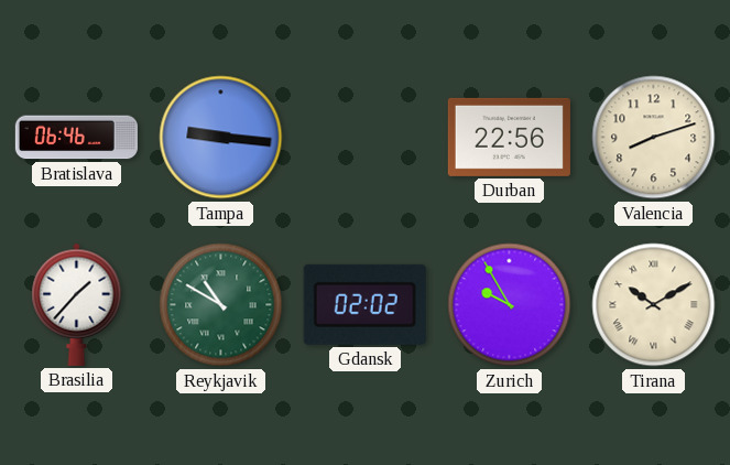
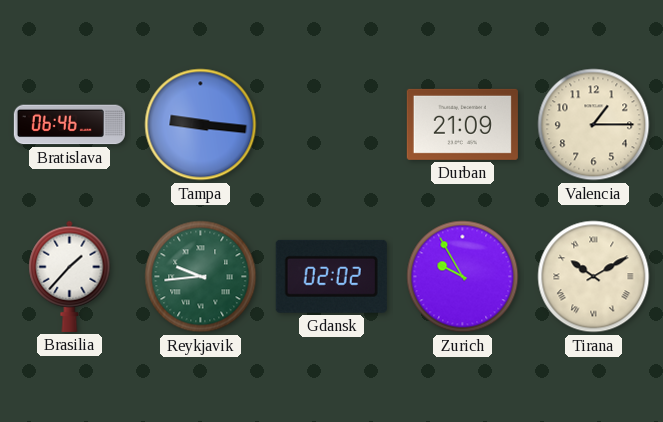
Durban: 22:56 -> 21:09
Valencia: 8:12 -> 1:15
Reykjavik: 10:50 -> 9:44
